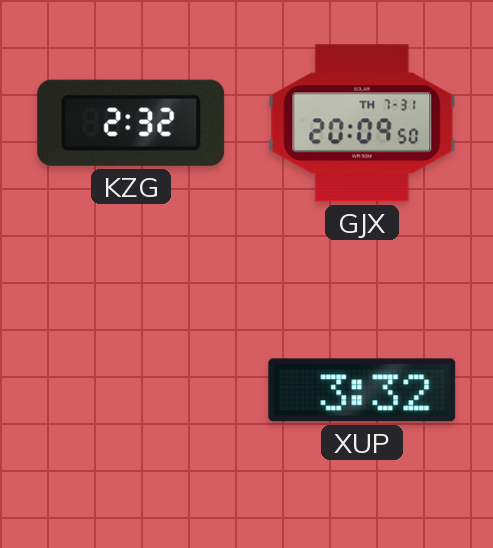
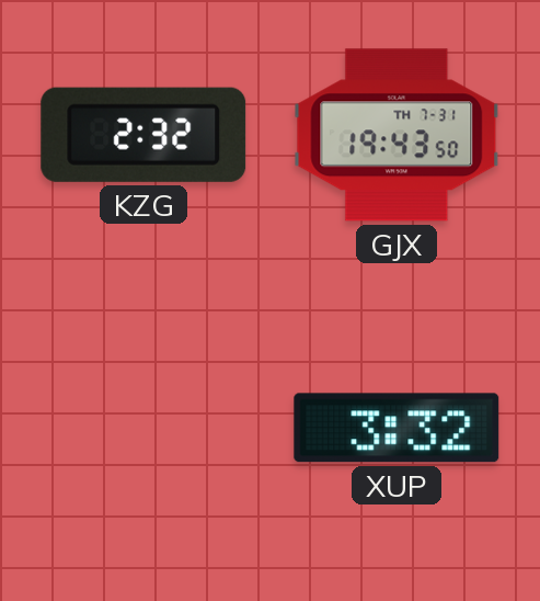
GJX: 20:09 -> 19:43
